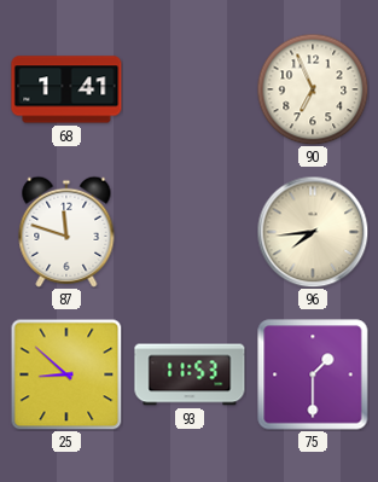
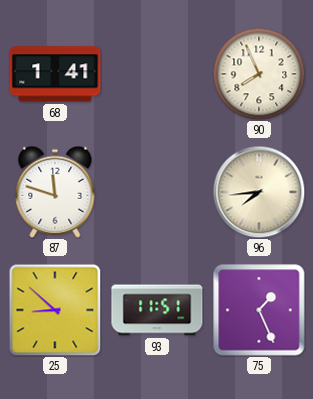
90: 6:56 -> 7:56
93: 11:53 -> 11:51
75: 1:30 -> 1:26
